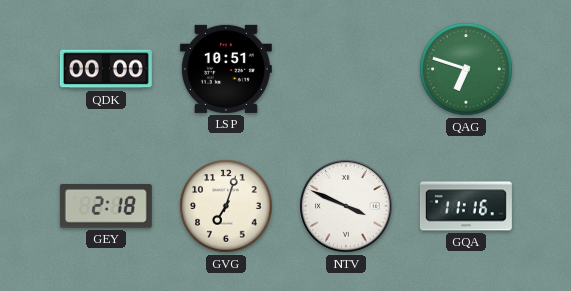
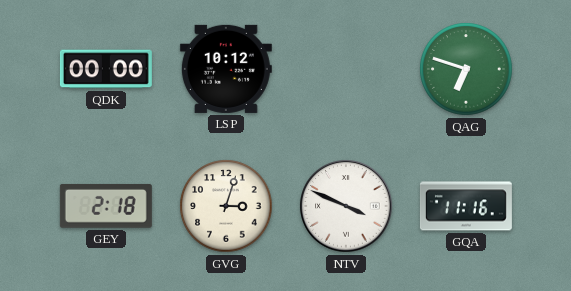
LSP: 10:51 -> 10:12
GVG: 7:03 -> 3:03
